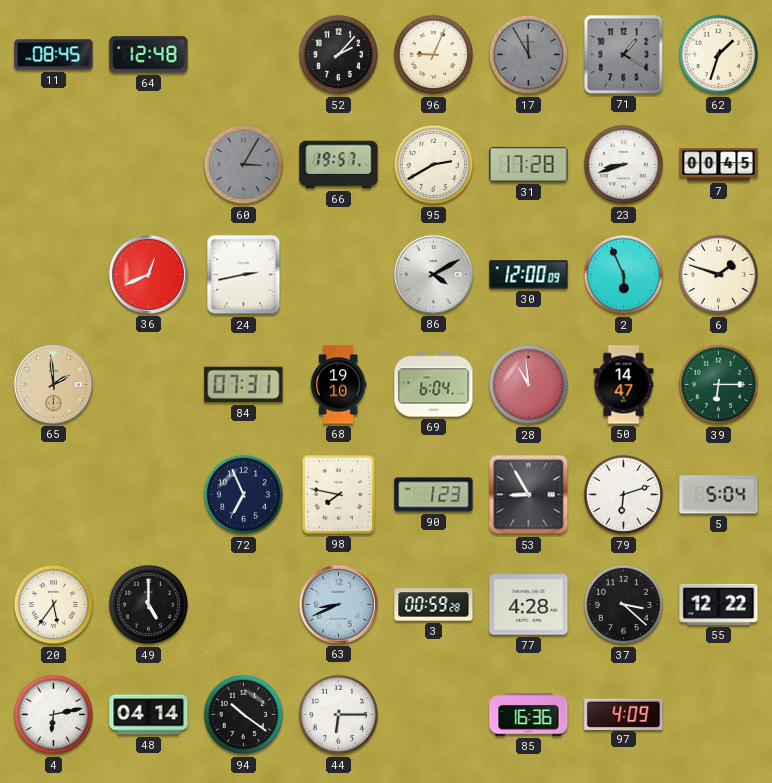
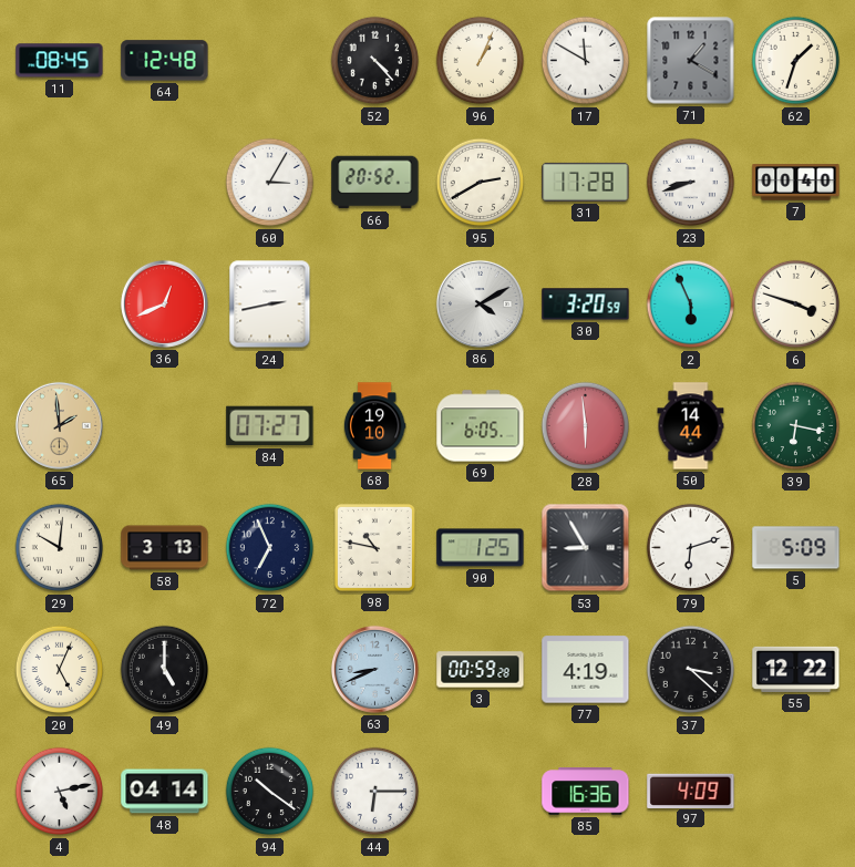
52: 2:07 -> 4:23
96: 9:04 -> 1:04
17: 11:55 -> 11:50
17 dial: grey -> white
60 dial: grey -> white
66: 19:57 -> 20:52
7: 00:45 -> 00:40
30: 12:00 -> 3:20
6: 1:48 -> 3:48
84: 07:31 -> 07:27
69: 6:04 -> 6:05
28: 10:59 -> 5:59
50: 14:47 -> 14:44
39: 6:15 -> 6:17
29: none -> 10:01
58: none -> 3:13
98: 7:47 -> 10:47
90: 1:23 -> 1:25
5: 5:04 -> 5:09
20: 5:36 -> 5:04
77: 4:28 -> 4:19
4: 6:13 -> 5:13
